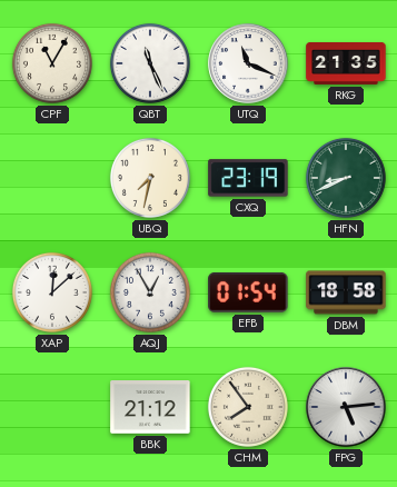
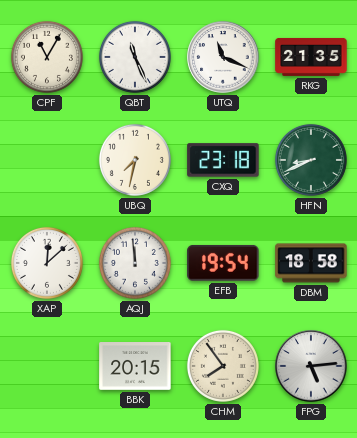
CXQ: 23:19 -> 23:18
AQJ: 12:55 -> 11:59
EFB: 01:54 -> 19:54
BBK: 21:12 -> 20:15
